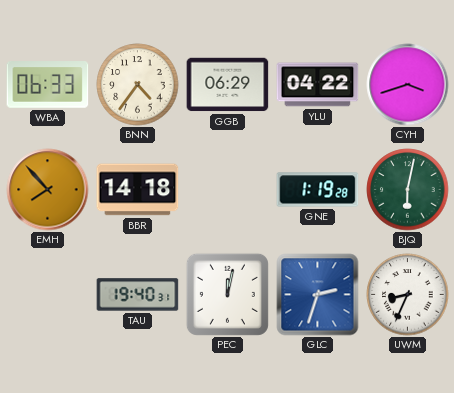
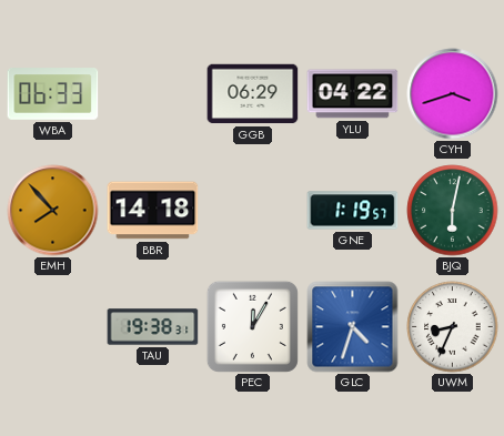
BNN: 4:36 -> none
GNE: 1:19:28 -> 1:19:57
TAU: 19:40 -> 19:38
PEC: 12:02 -> 12:05
GLC: 2:33 -> 4:33
